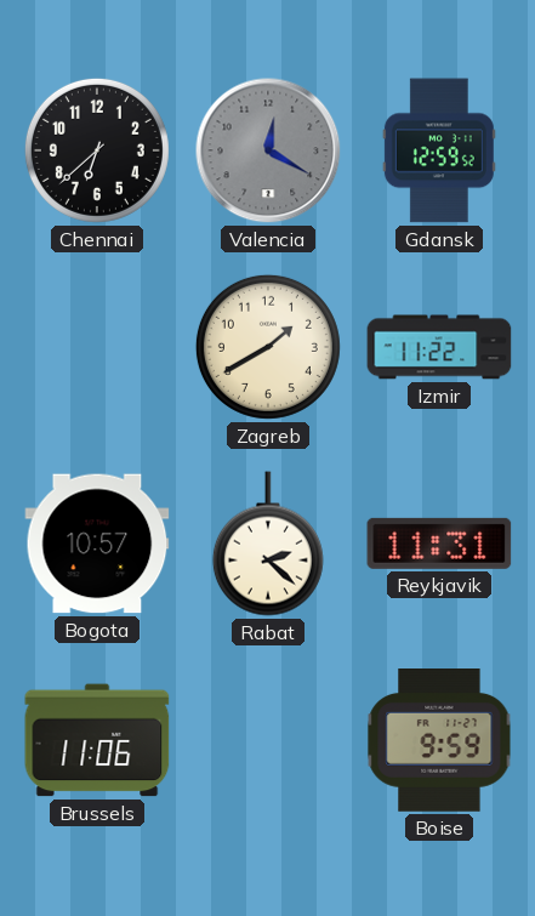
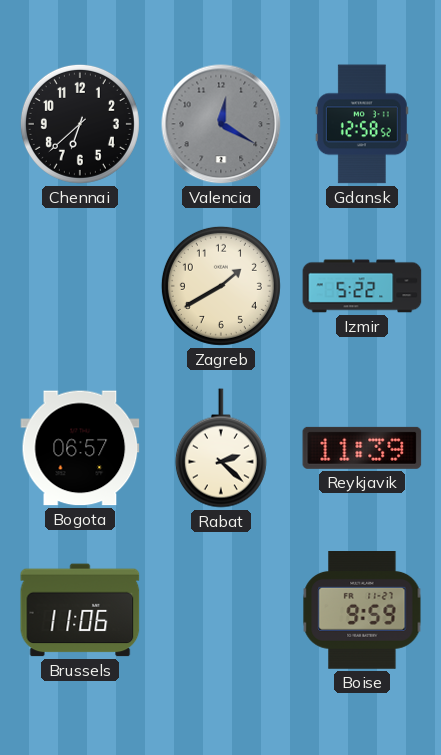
Gdansk: 12:59 -> 12:58
Izmir: 11:22 -> 5:22
Bogota: 10:57 -> 06:57
Reykjavik: 11:31 -> 11:39
